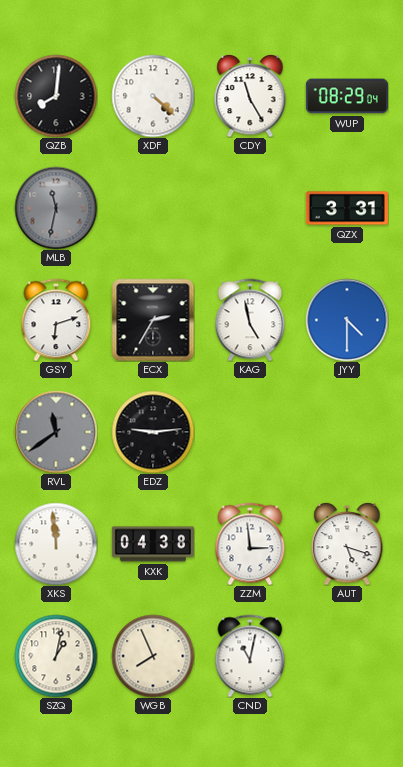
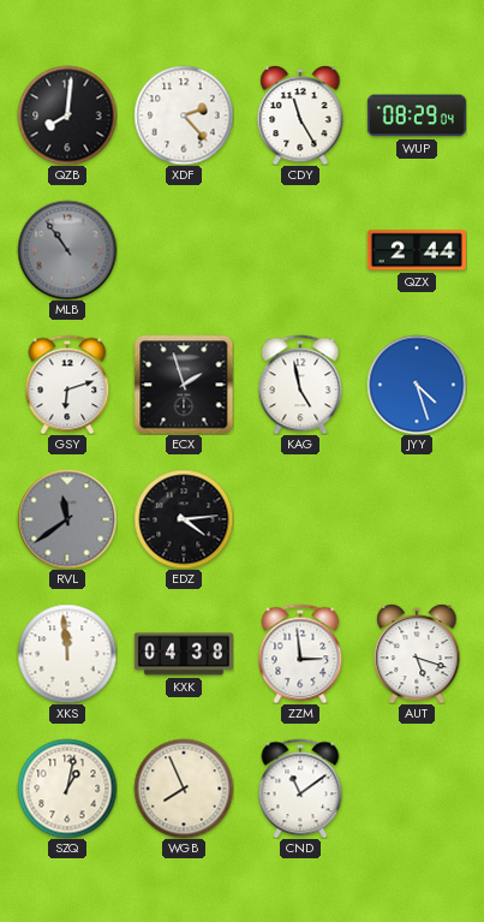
XDF: 4:22 -> 2:23
MLB: 11:32 -> 10:54
QZX: 3:31 -> 2:44
ECX: 2:35 -> 1:57
JYY: 4:30 -> 4:27
EDZ: 9:14 -> 4:14
CND: 11:02 -> 11:09
